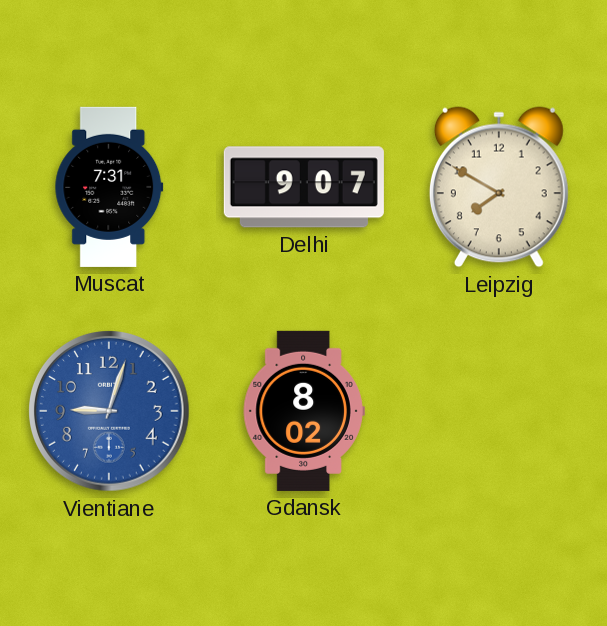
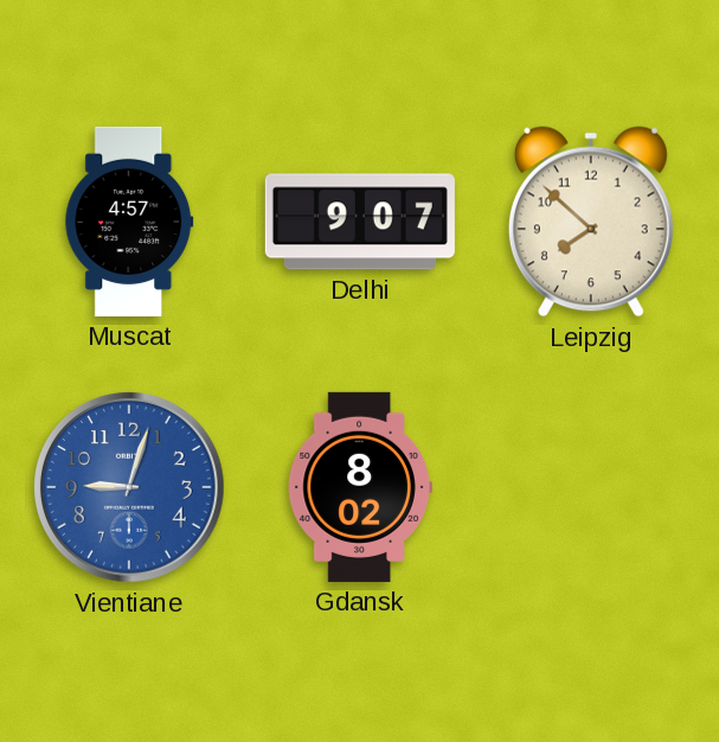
Muscat: 7:31 -> 4:57
Leipzig: 7:50 -> 7:52
